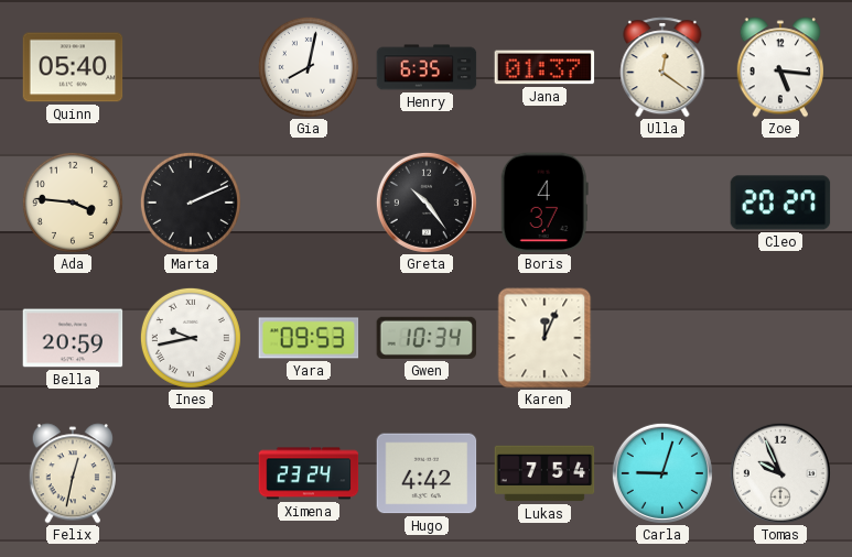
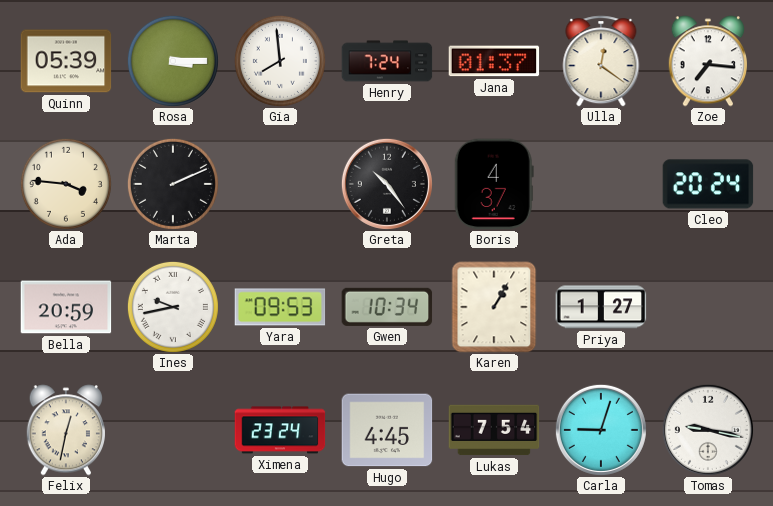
Quinn: 05:40 -> 05:39
Rosa: none -> 3:15
Gia: 8:02 -> 7:59
Henry: 6:35 -> 7:24
Zoe: 5:16 -> 7:16
Cleo: 20:27 -> 20:24
Karen: 12:04 -> 1:05
Priya: none -> 1:27
Hugo: 4:42 -> 4:45
Tomas: 9:56 -> 9:17
